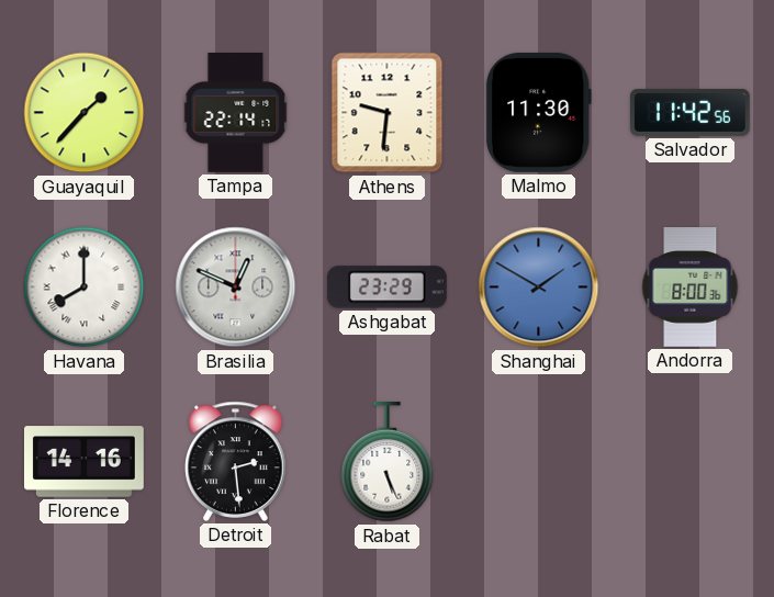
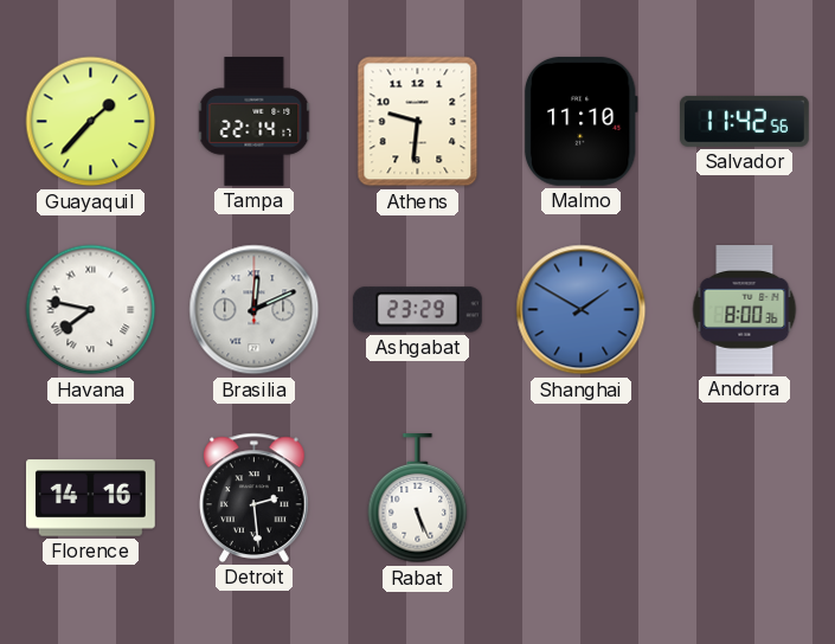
Malmo: 11:30 -> 11:10
Havana: 8:00 -> 7:47
Brasilia: 12:49 -> 12:11
